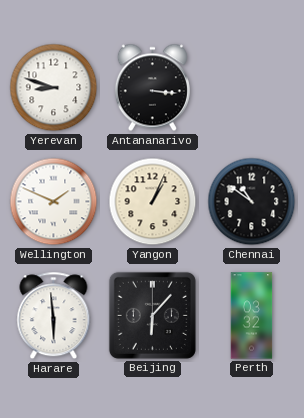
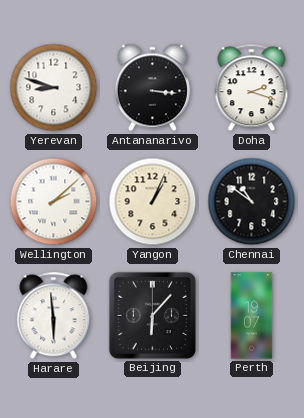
Doha: none -> 2:18
Wellington: 1:49 -> 2:08
Perth: 03:32 -> 19:07
